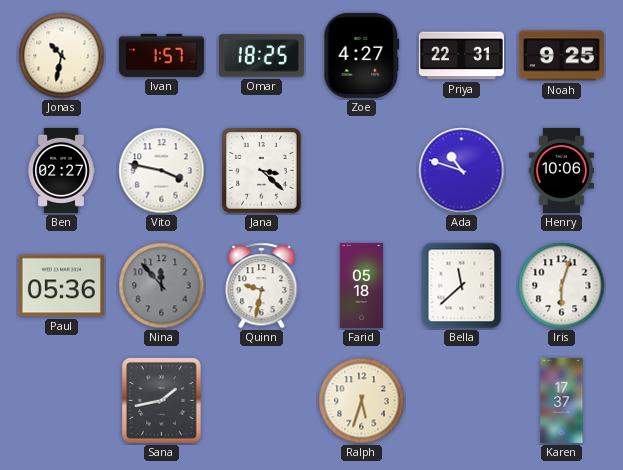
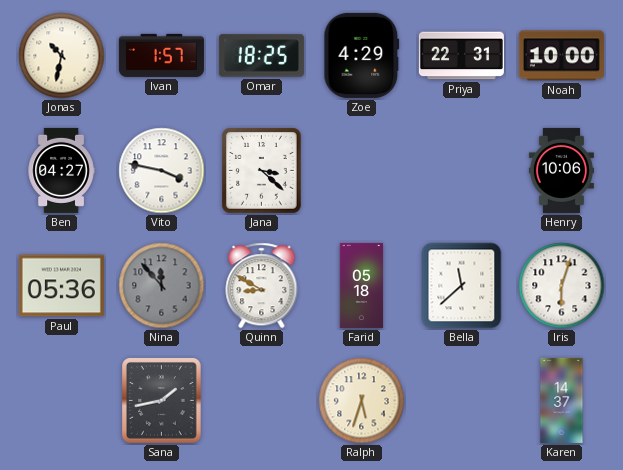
Zoe: 4:27 -> 4:29
Noah: 9:25 -> 10:00
Ben: 02:27 -> 04:27
Ada: 10:48 -> none
Quinn: 9:32 -> 8:50
Karen: 17:37 -> 14:37
